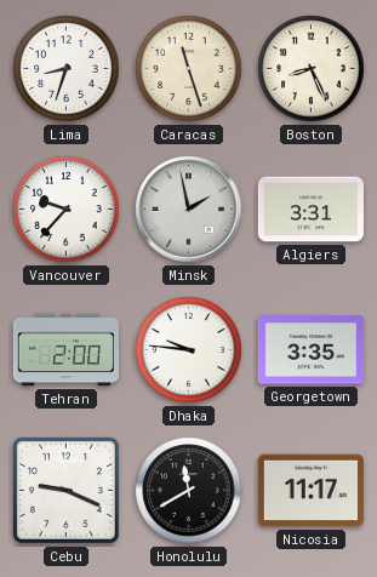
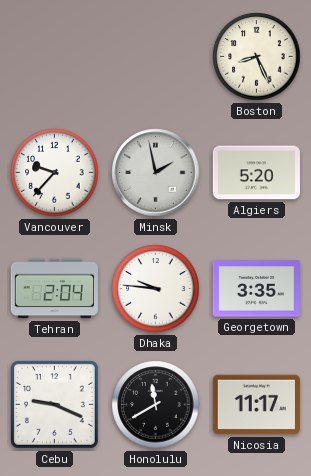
Lima: 8:33 -> none
Caracas: 11:27 -> none
Algiers: 3:31 -> 5:20
Tehran: 2:00 -> 2:04
